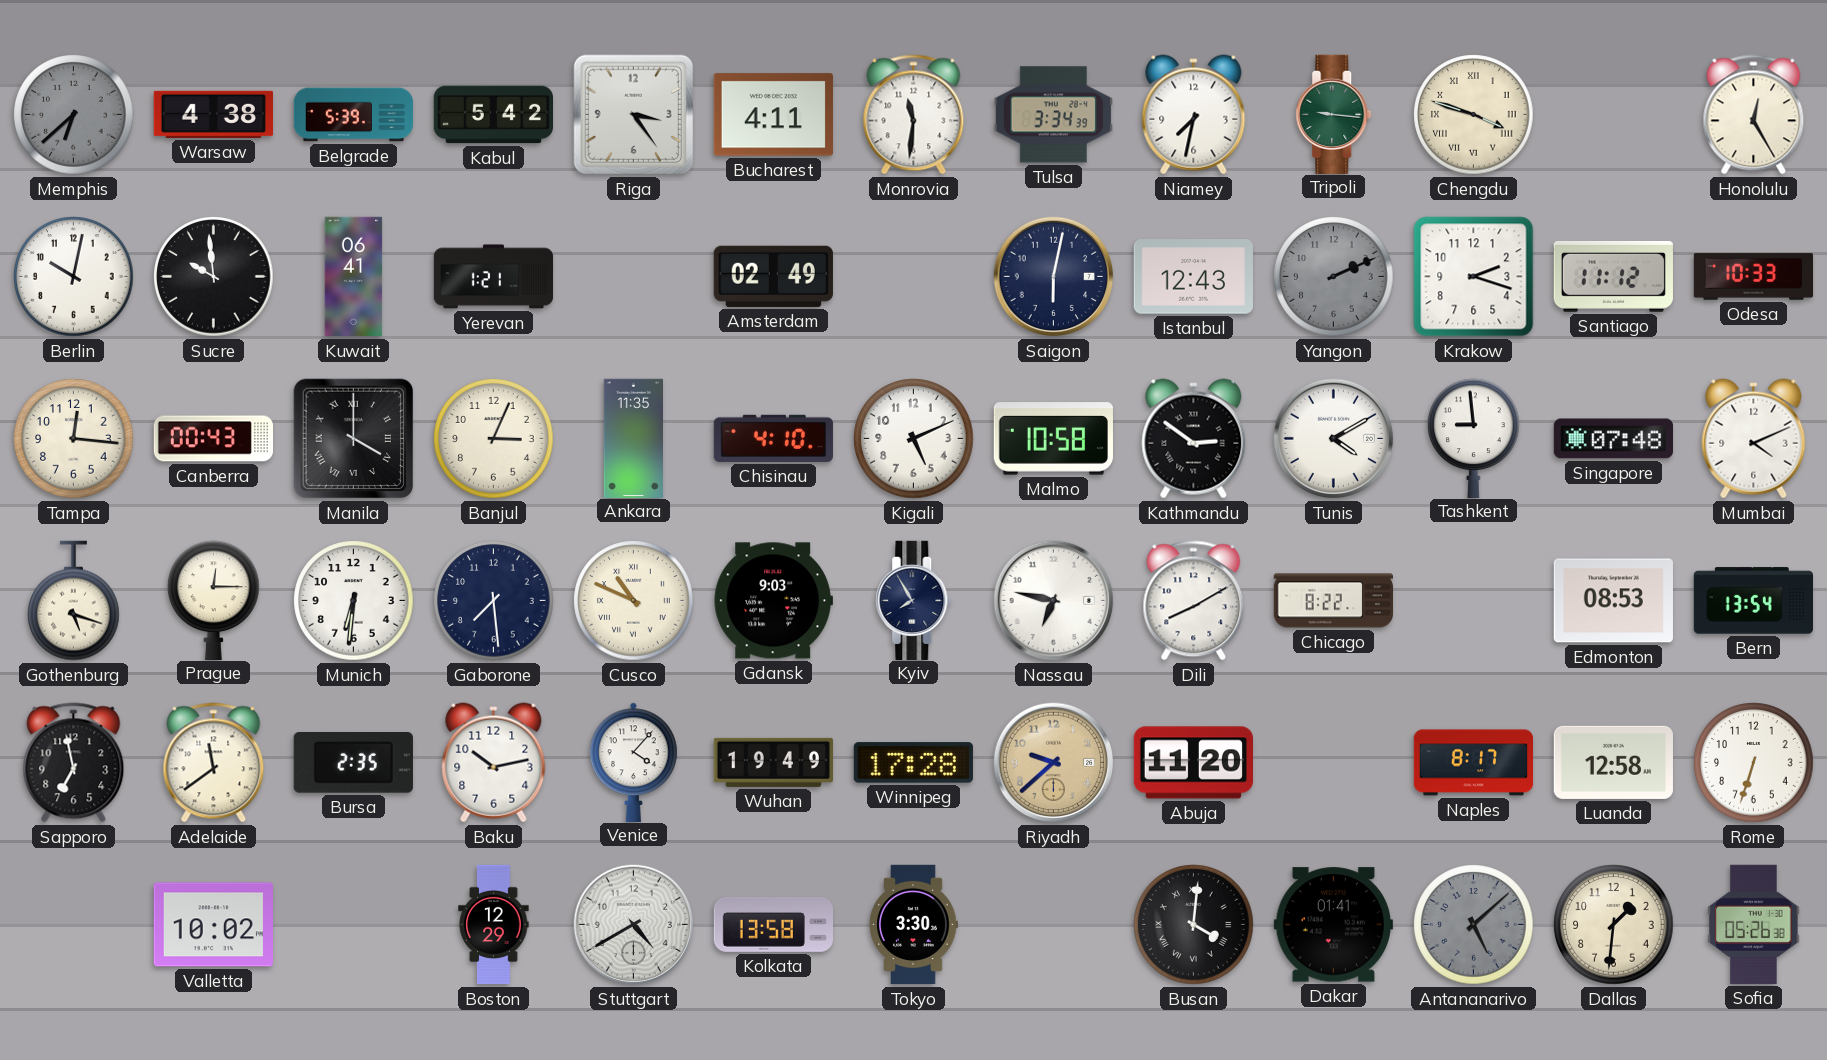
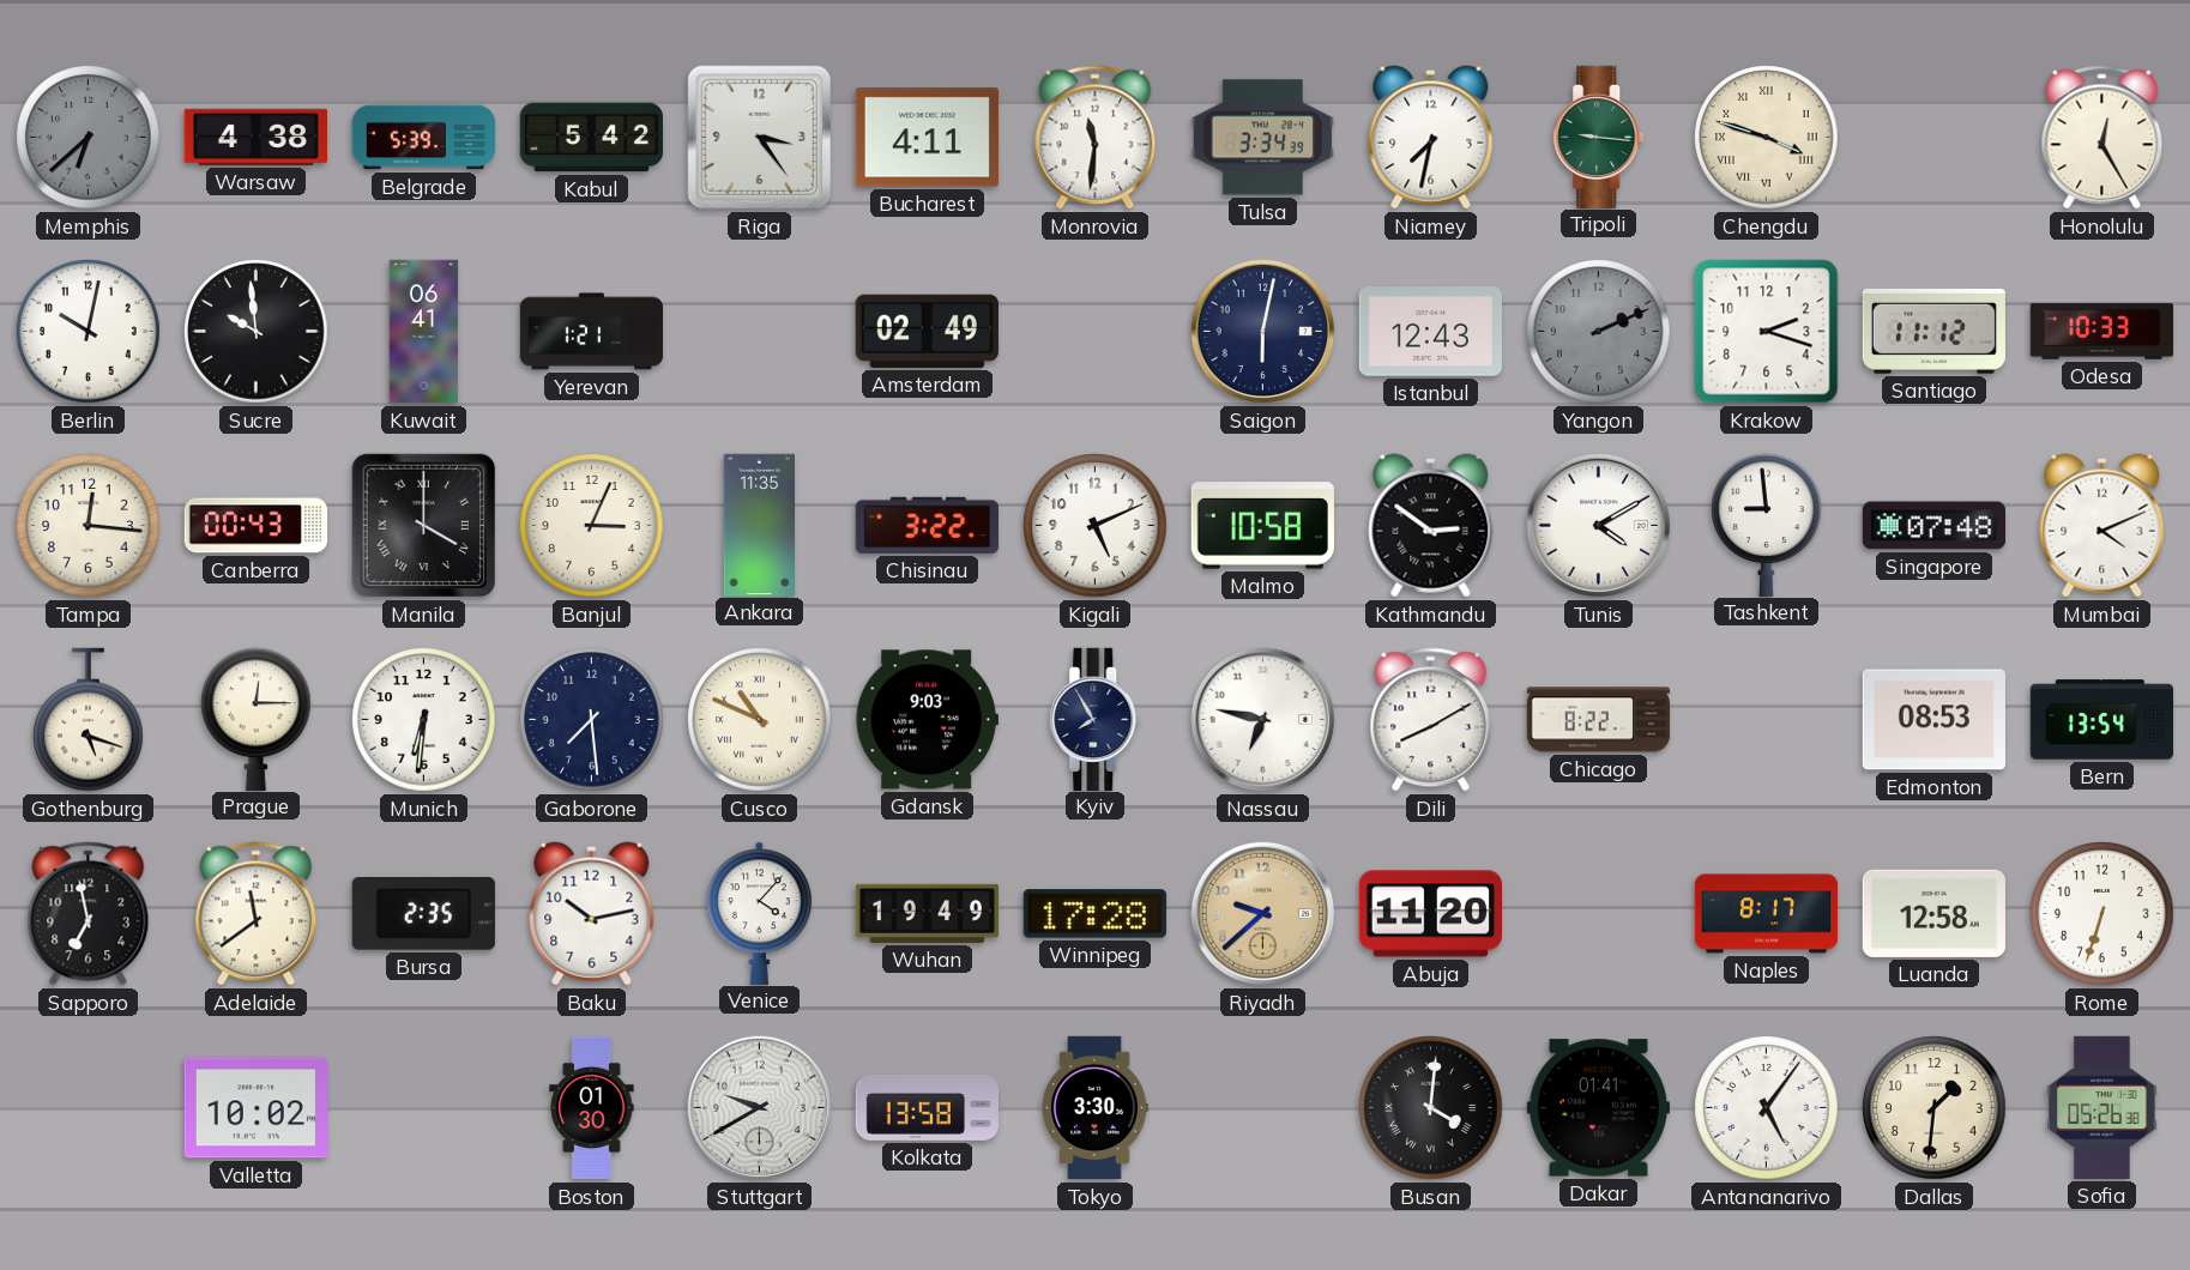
Chisinau: 4:10 -> 3:22
Boston: 12:29 -> 01:30
Stuttgart: 4:40 -> 9:40
Antananarivo: 5:08 -> 5:06
Antananarivo dial: grey -> white
